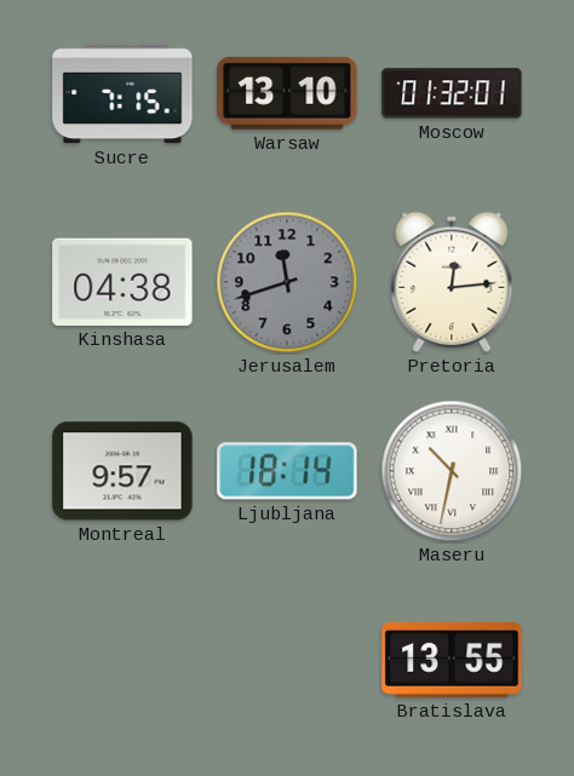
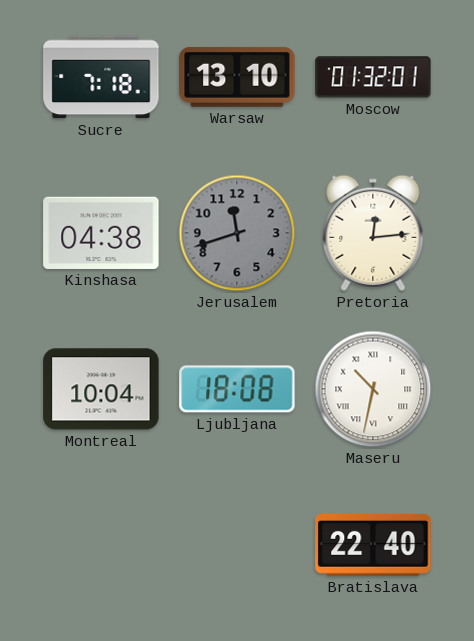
Sucre: 7:15 -> 7:18
Montreal: 9:57 -> 10:04
Ljubljana: 18:14 -> 18:08
Bratislava: 13:55 -> 22:40
